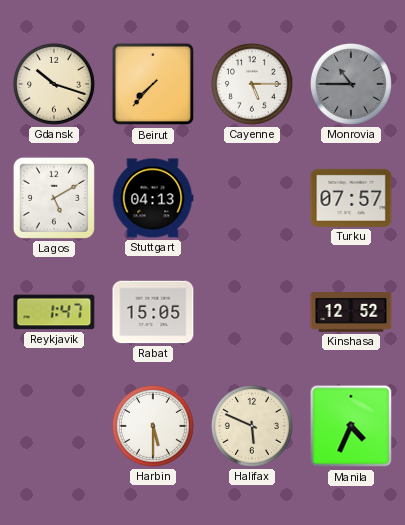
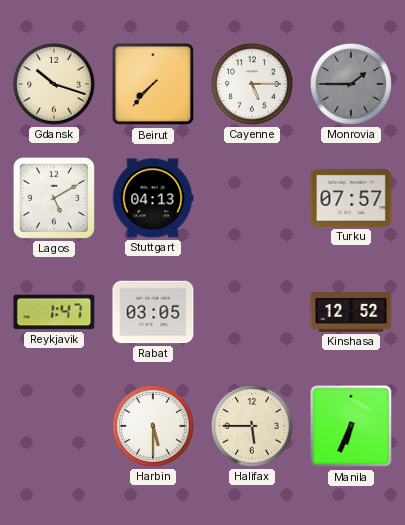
Monrovia: 10:45 -> 1:45
Rabat: 15:05 -> 03:05
Halifax: 5:49 -> 5:45
Manila: 4:34 -> 6:34
